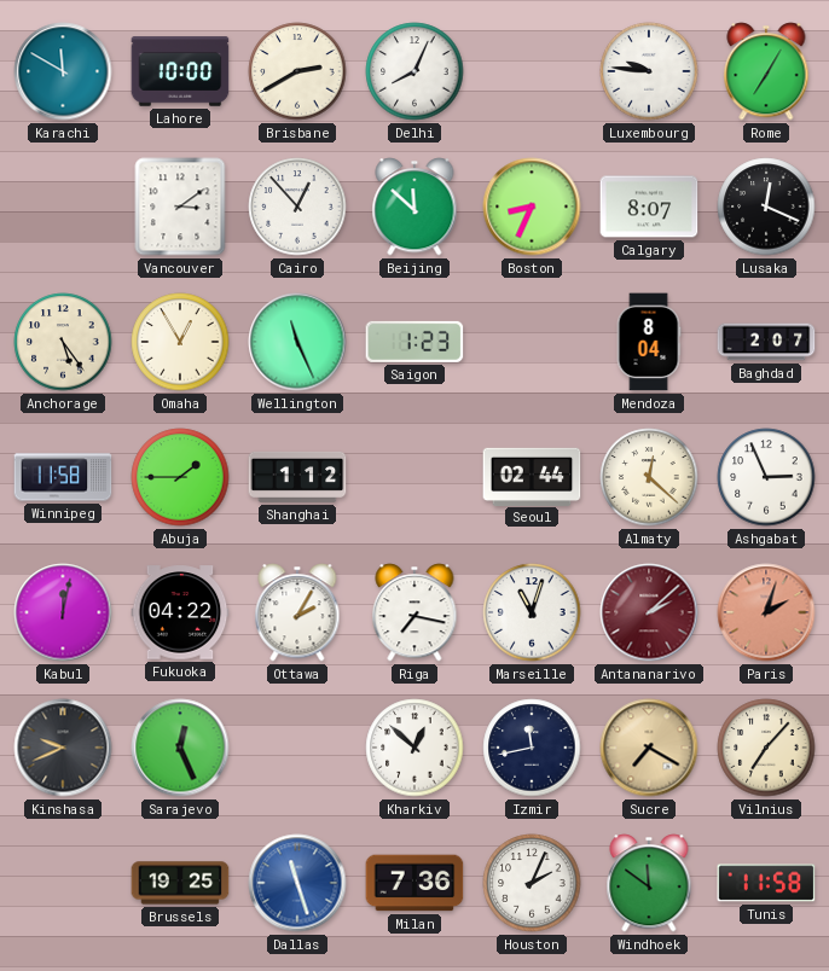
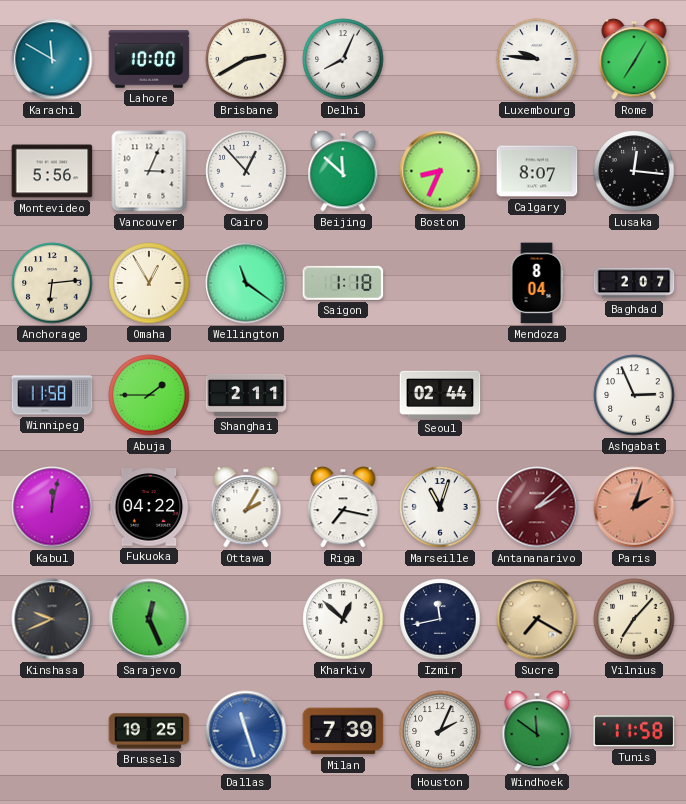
Montevideo: none -> 5:56
Vancouver: 3:09 -> 3:04
Lusaka: 12:19 -> 12:16
Anchorage: 5:24 -> 6:14
Wellington: 11:26 -> 11:21
Saigon: 1:23 -> 1:18
Shanghai: 1:12 -> 2:11
Almaty: 12:22 -> none
Milan: 7:36 -> 7:39
